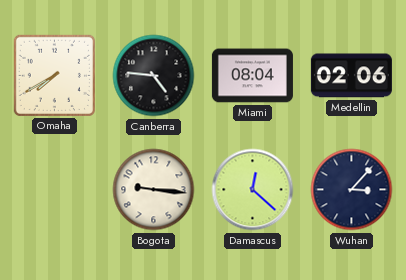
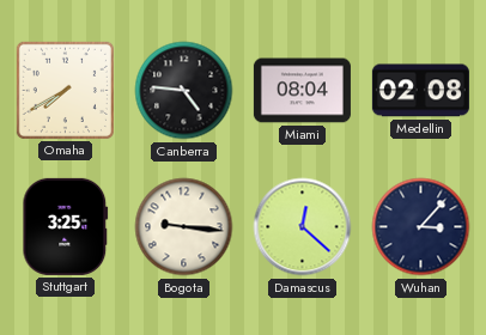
Medellin: 02:06 -> 02:08
Stuttgart: none -> 3:25
